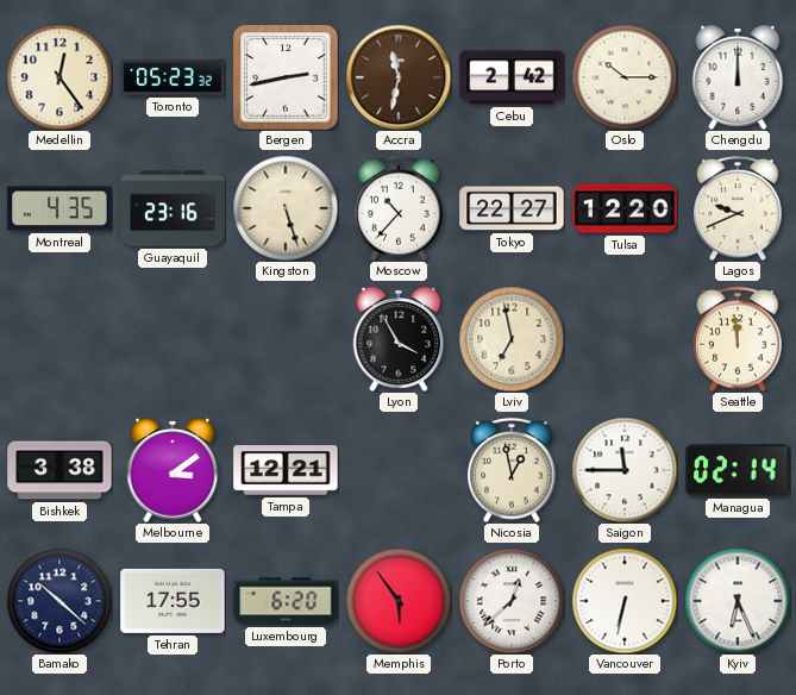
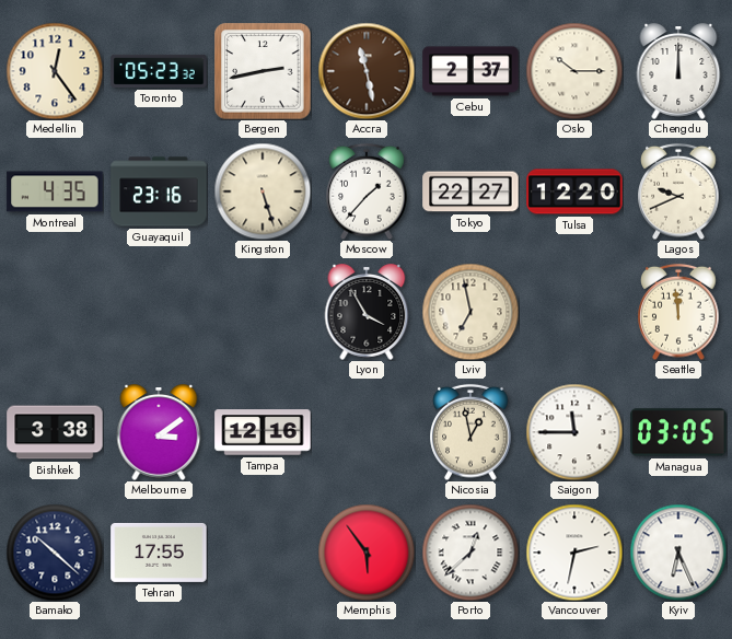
Accra: 11:32 -> 11:28
Cebu: 2:42 -> 2:37
Moscow: 10:37 -> 1:37
Tampa: 12:21 -> 12:16
Managua: 02:14 -> 03:05
Luxembourg: 6:20 -> none
Vancouver: 6:32 -> 2:32
